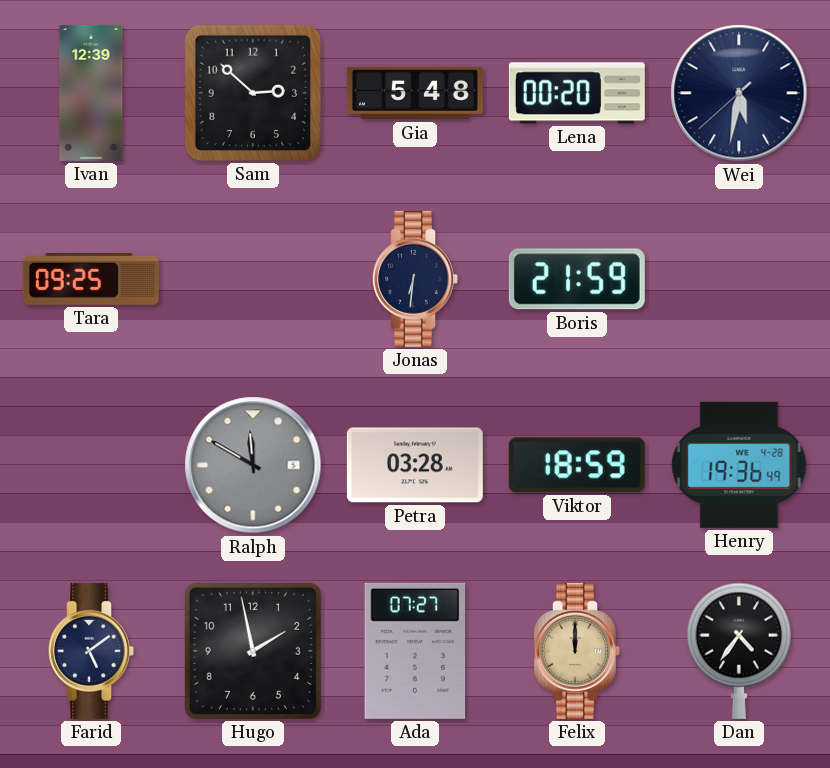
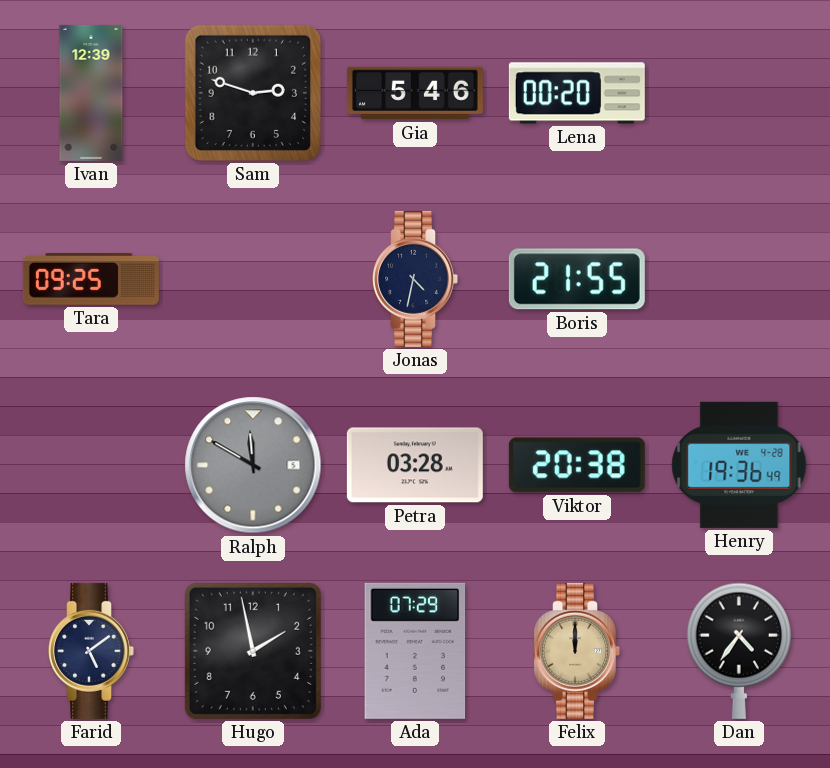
Sam: 2:52 -> 2:48
Gia: 5:48 -> 5:46
Wei: 5:31 -> none
Jonas: 6:31 -> 4:32
Boris: 21:59 -> 21:55
Viktor: 18:59 -> 20:38
Ada: 07:27 -> 07:29
